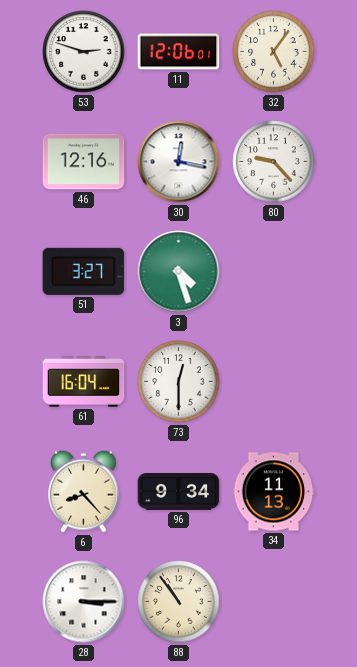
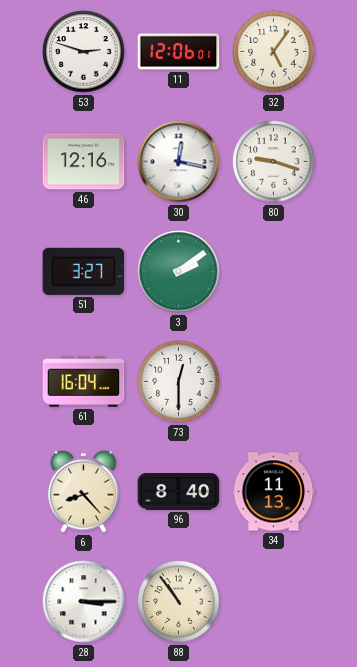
80: 9:23 -> 9:18
3: 4:27 -> 2:09
96: 9:34 -> 8:40
